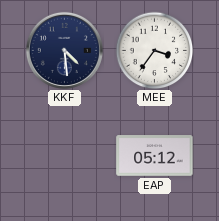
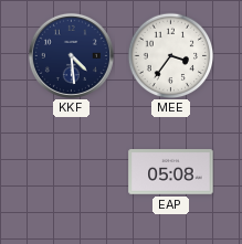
EAP: 05:12 -> 05:08
